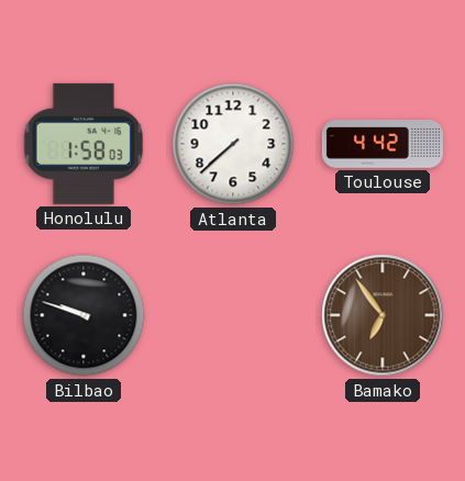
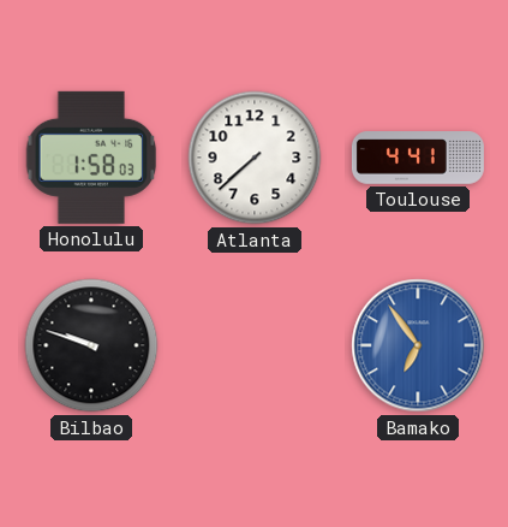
Toulouse: 4:42 -> 4:41
Bamako dial: brown -> blue
